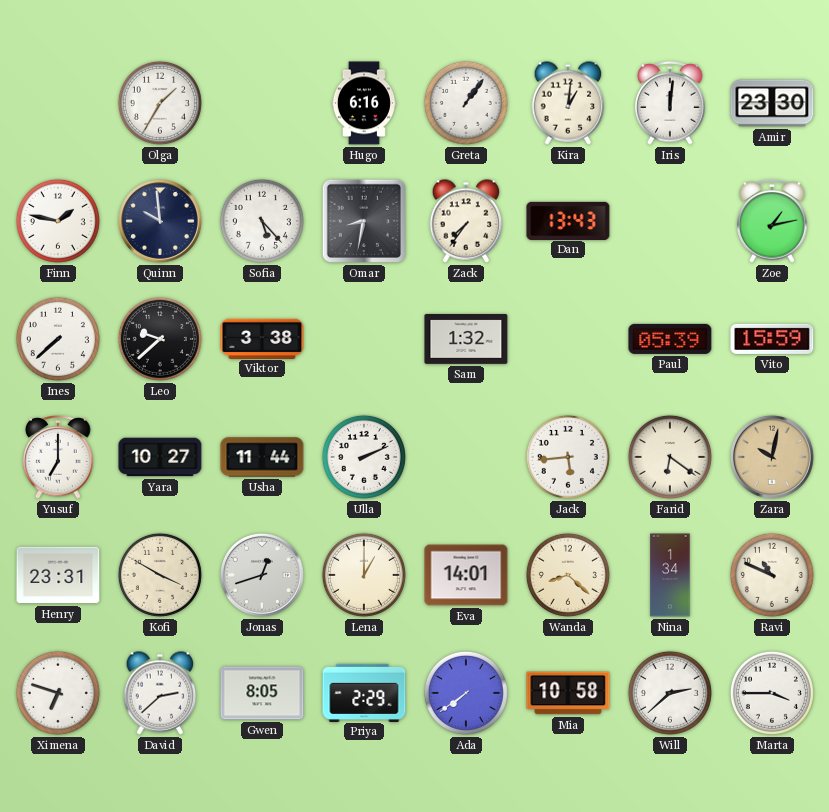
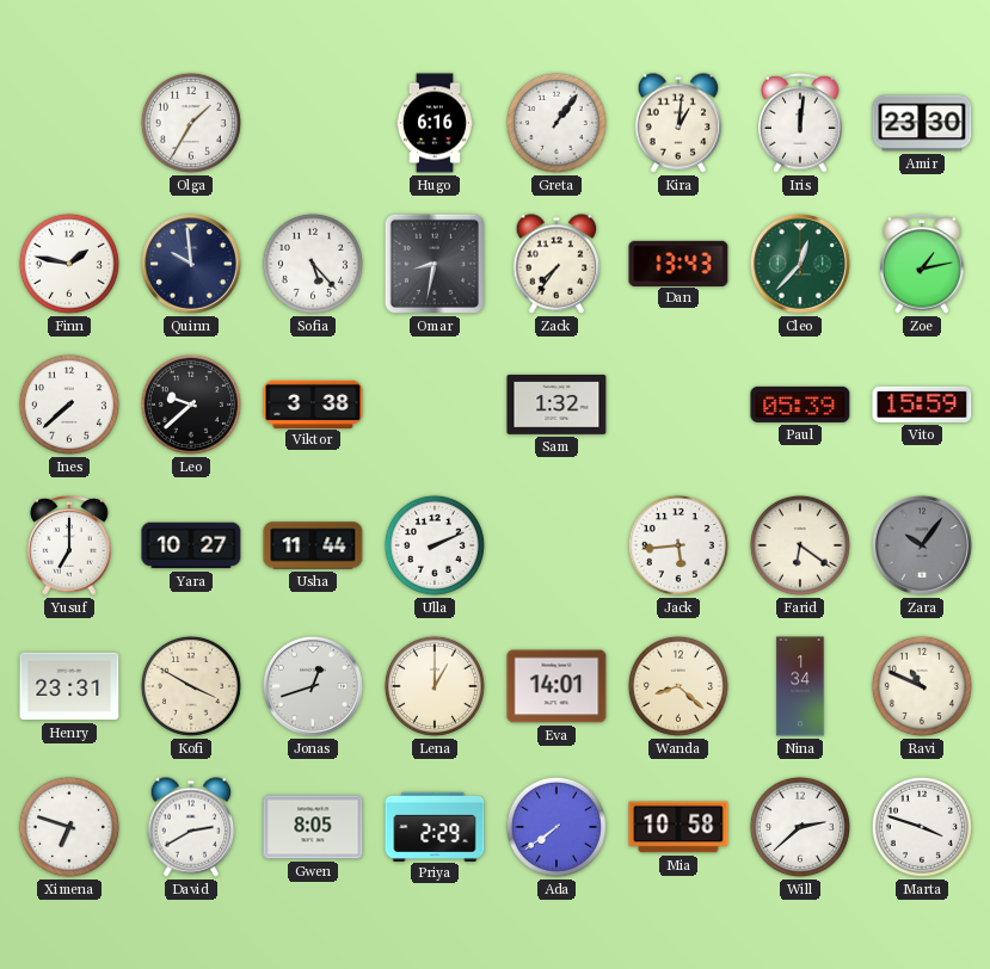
Cleo: none -> 12:37
Zara: 10:02 -> 10:06
Zara dial: champagne -> grey
David: 2:38 -> 2:40
Marta: 3:45 -> 3:48
